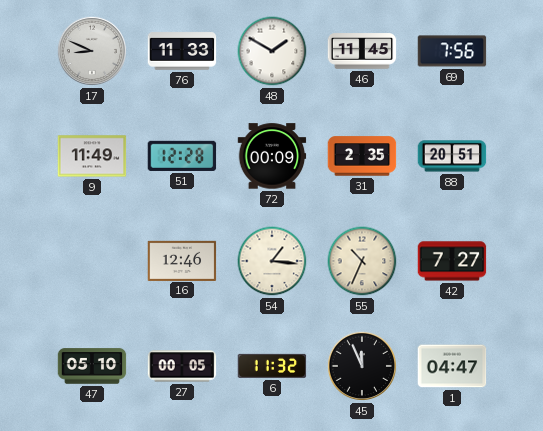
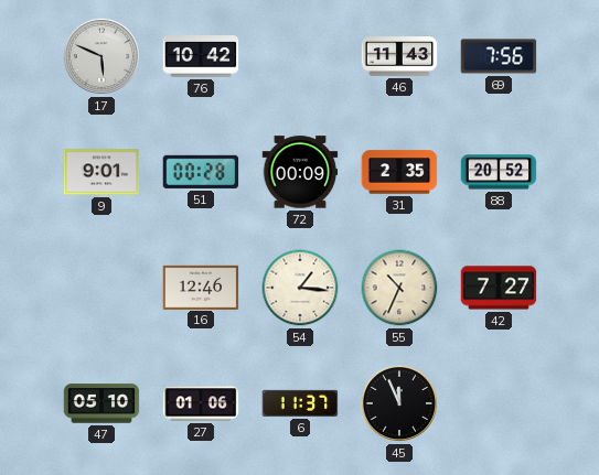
17: 8:49 -> 5:49
76: 11:33 -> 10:42
48: 1:50 -> none
46: 11:45 -> 11:43
9: 11:49 -> 9:01
51: 12:28 -> 00:28
88: 20:51 -> 20:52
27: 00:05 -> 01:06
6: 11:32 -> 11:37
1: 04:47 -> none
